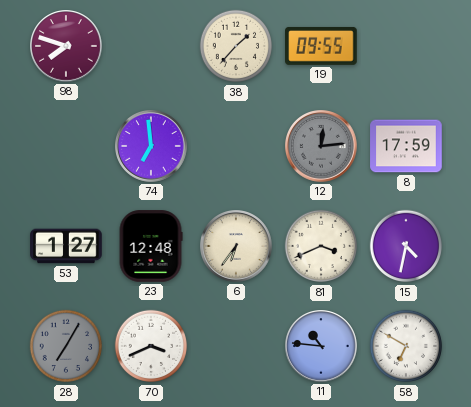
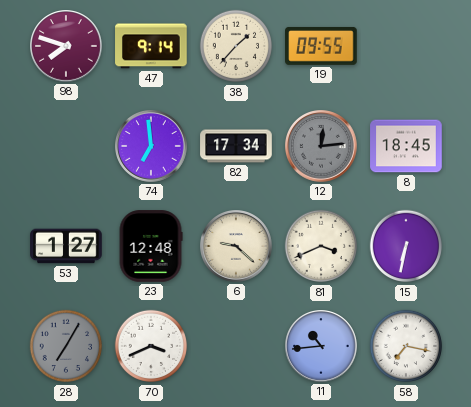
47: none -> 9:14
82: none -> 17:34
8: 17:59 -> 18:45
6: 6:36 -> 9:22
15: 4:32 -> 6:32
11: 10:46 -> 10:44
58: 6:50 -> 7:17
